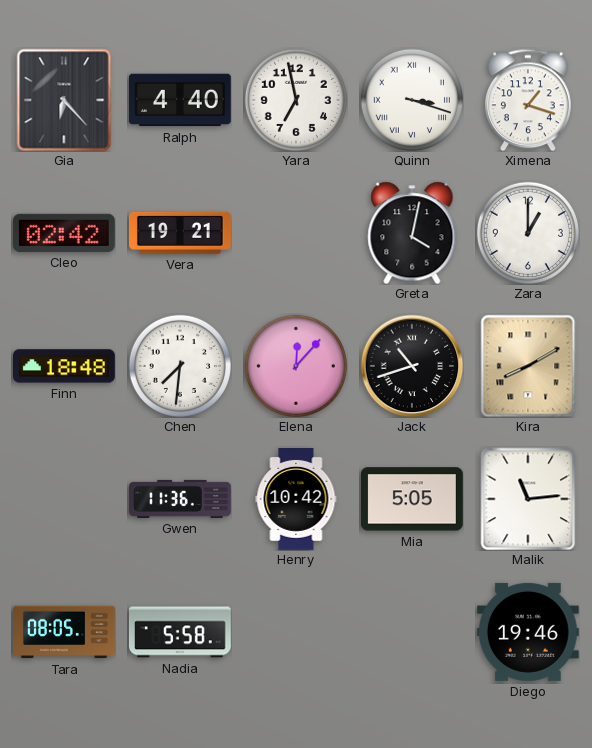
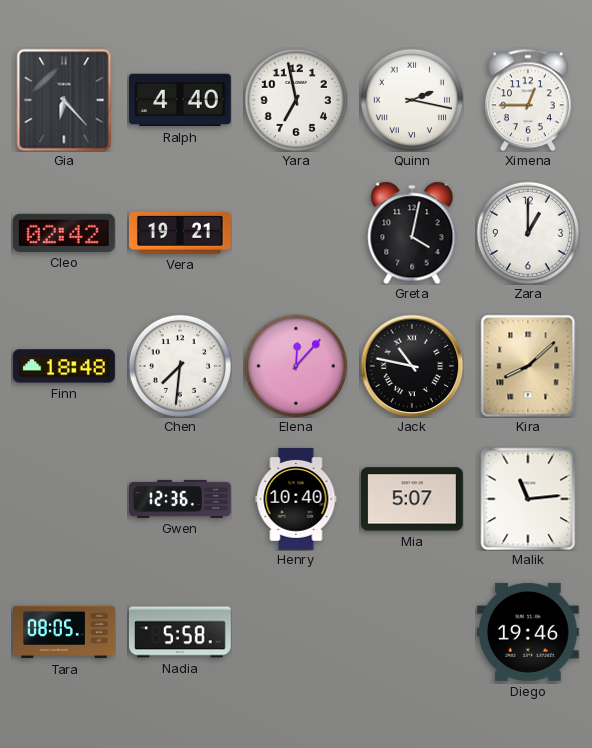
Quinn: 3:18 -> 2:17
Ximena: 1:18 -> 12:45
Jack: 10:42 -> 10:47
Kira: 8:10 -> 8:08
Gwen: 11:36 -> 12:36
Henry: 10:42 -> 10:40
Mia: 5:05 -> 5:07
